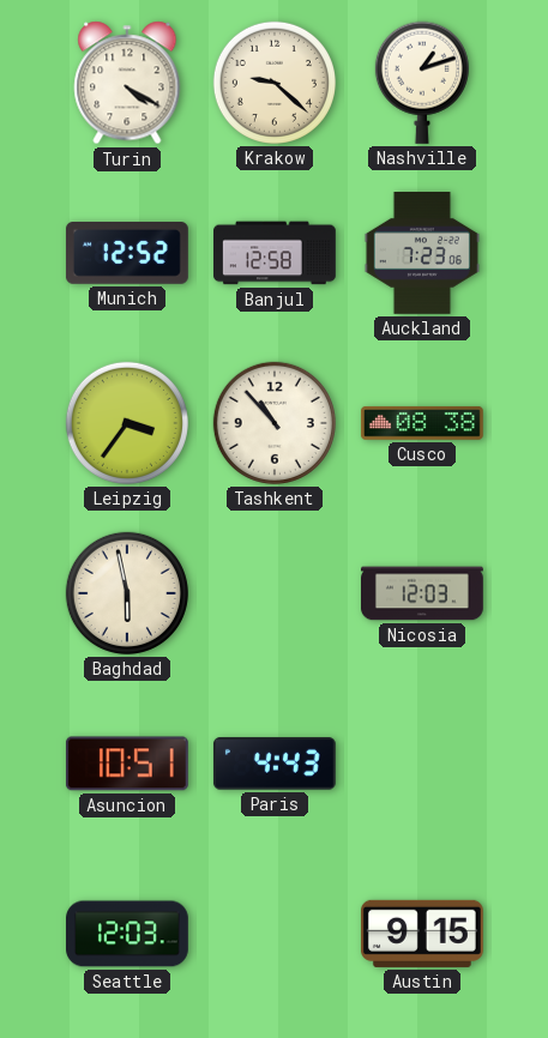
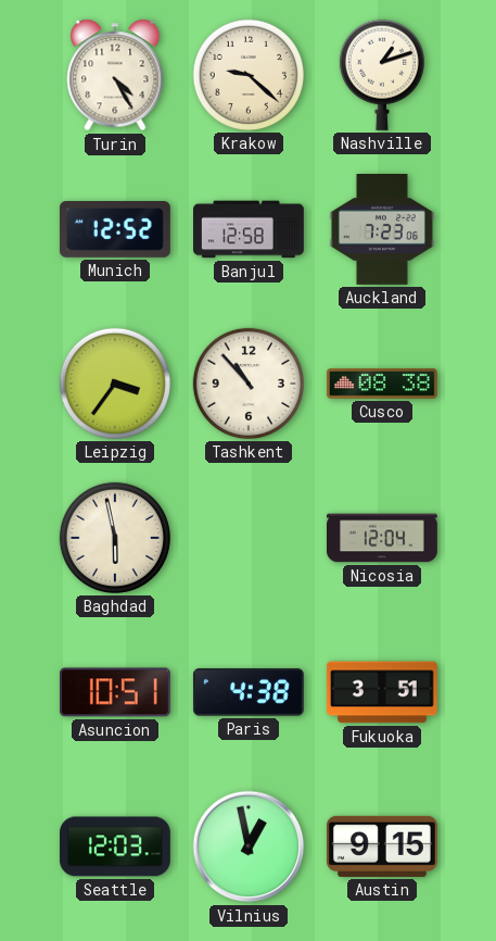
Turin: 4:20 -> 4:25
Nicosia: 12:03 -> 12:04
Paris: 4:43 -> 4:38
Fukuoka: none -> 3:51
Vilnius: none -> 12:58
